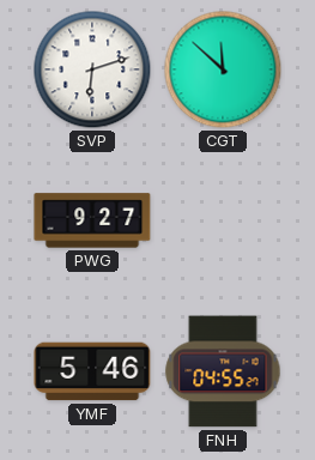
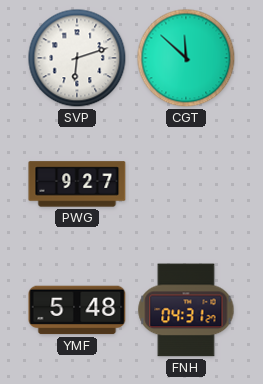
YMF: 5:46 -> 5:48
FNH: 04:55 -> 04:31
